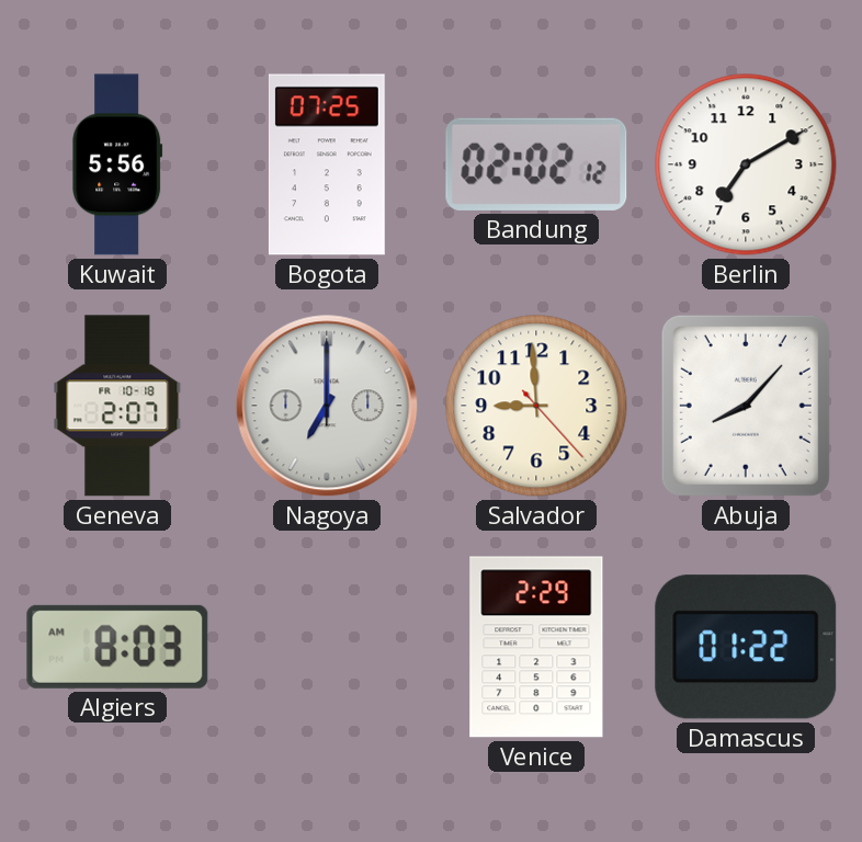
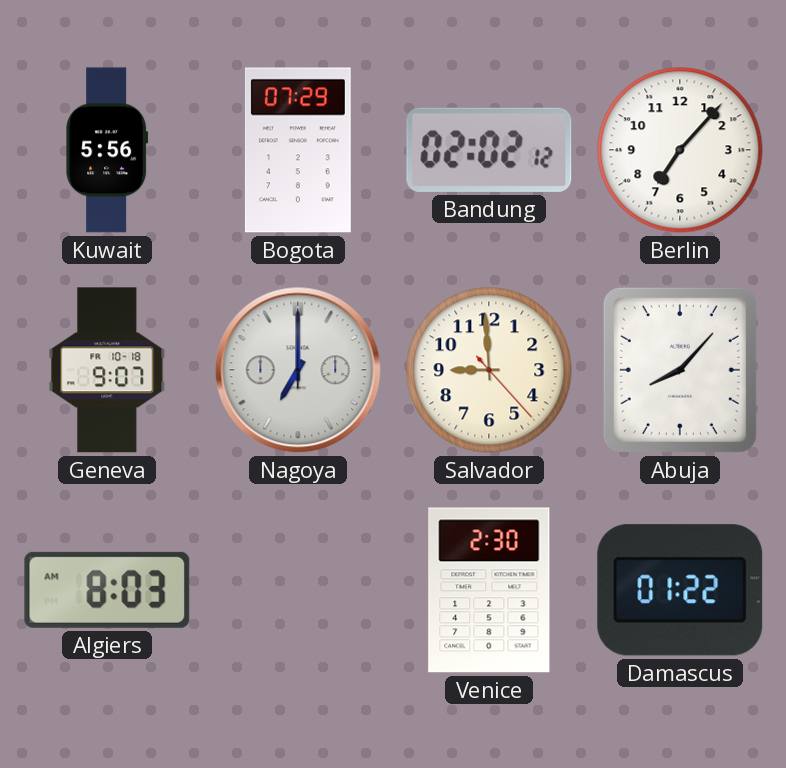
Bogota: 07:25 -> 07:29
Berlin: 7:10 -> 7:07
Geneva: 2:07 -> 9:07
Venice: 2:29 -> 2:30
